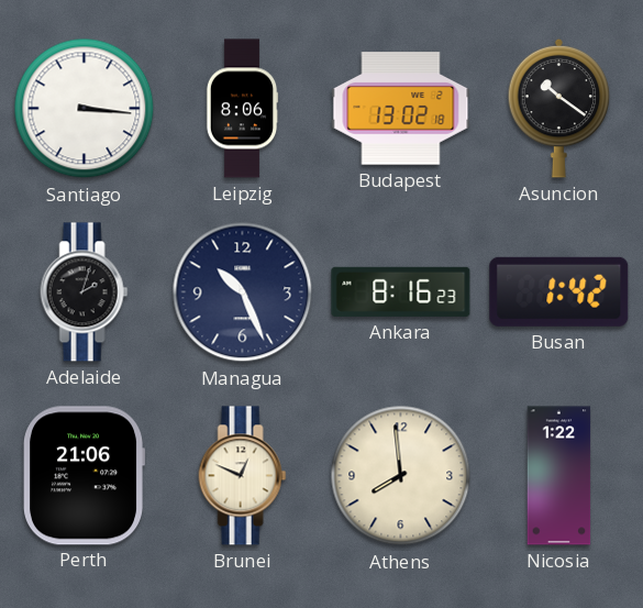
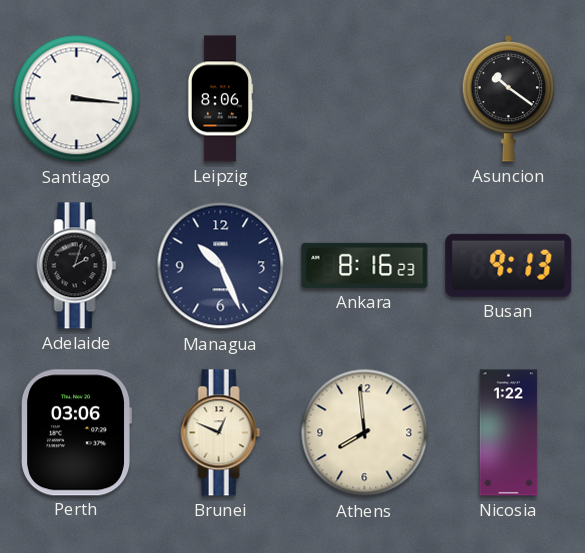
Budapest: 13:02 -> none
Busan: 1:42 -> 9:13
Perth: 21:06 -> 03:06
